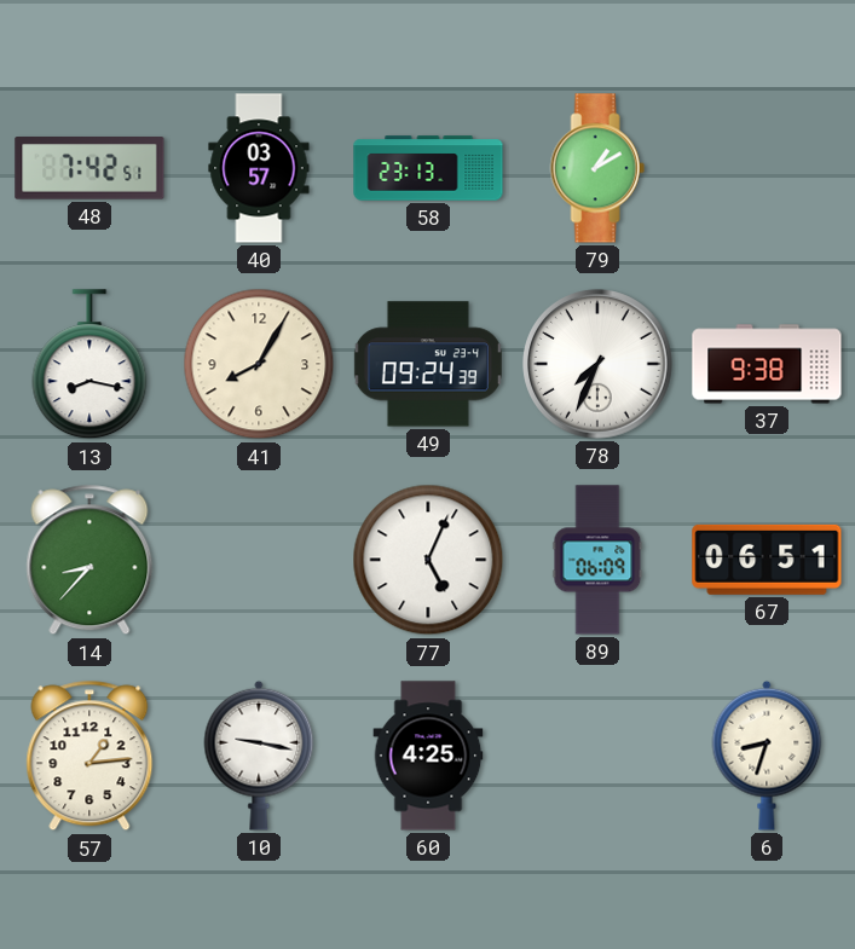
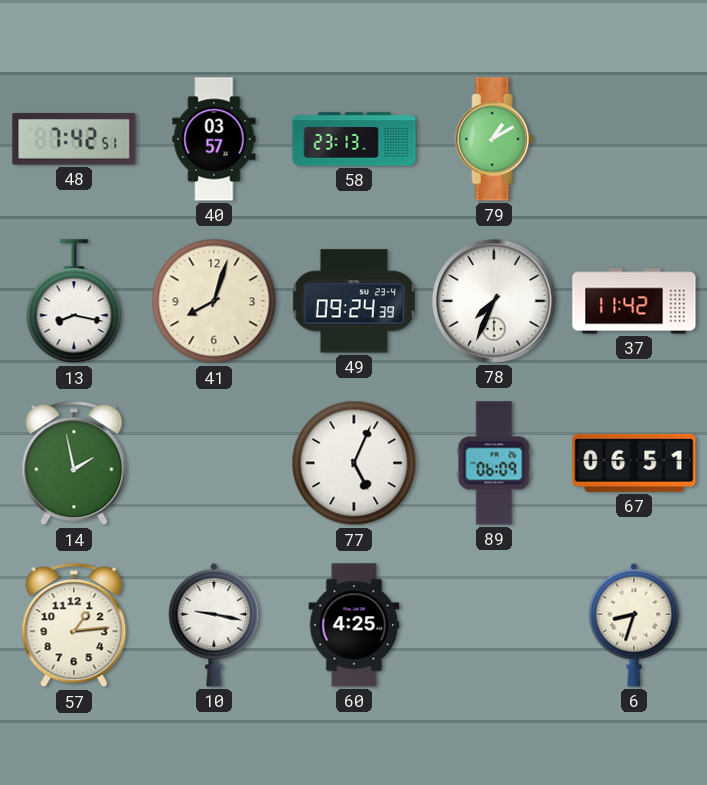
41: 8:05 -> 8:03
37: 9:38 -> 11:42
14: 8:37 -> 1:58
